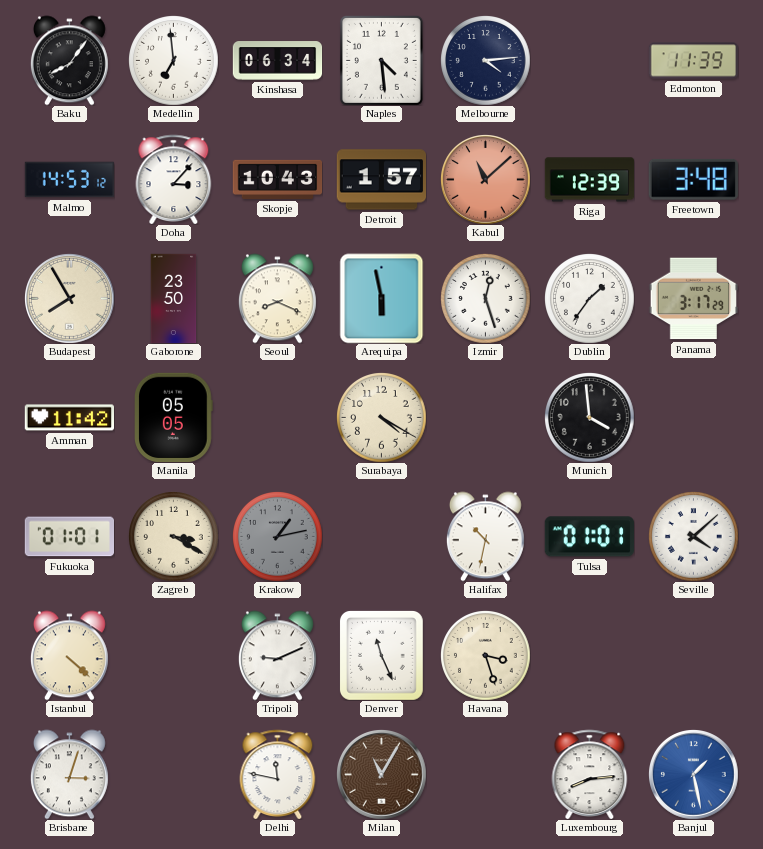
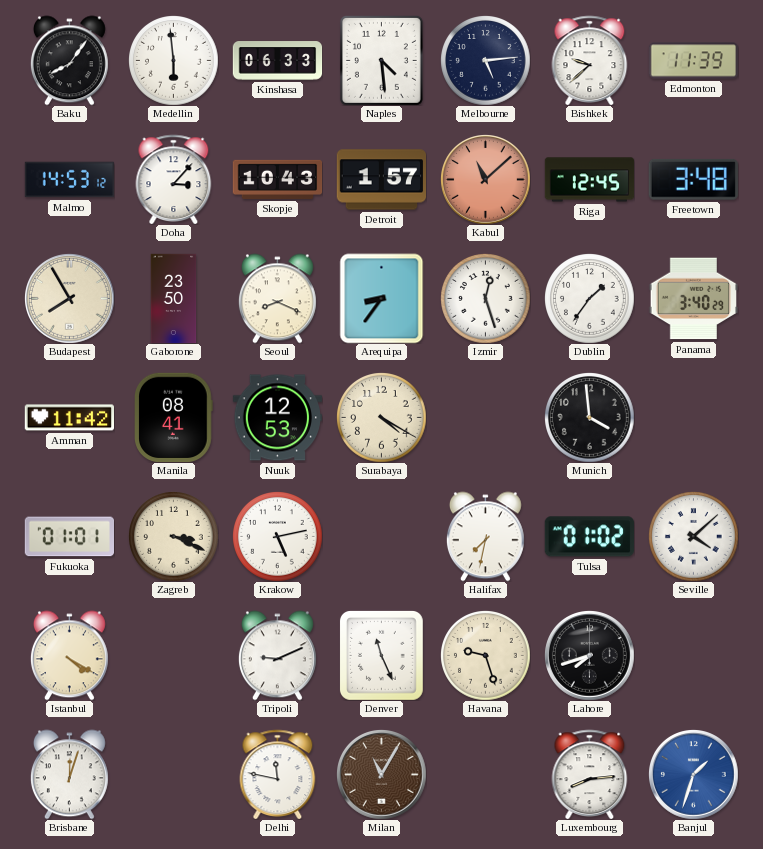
Medellin: 6:59 -> 5:59
Kinshasa: 06:34 -> 06:33
Melbourne: 4:14 -> 5:14
Bishkek: none -> 9:38
Riga: 12:39 -> 12:45
Arequipa: 5:58 -> 8:36
Panama: 3:17 -> 3:40
Manila: 05:05 -> 08:41
Nuuk: none -> 12:53
Zagreb: 3:20 -> 3:19
Krakow: 1:13 -> 5:13
Krakow dial: grey -> white
Halifax: 10:32 -> 7:32
Tulsa: 01:01 -> 01:02
Istanbul: 4:22 -> 4:20
Havana: 3:27 -> 9:27
Lahore: none -> 7:42
Brisbane: 3:03 -> 12:03
Banjul: 1:28 -> 1:33
